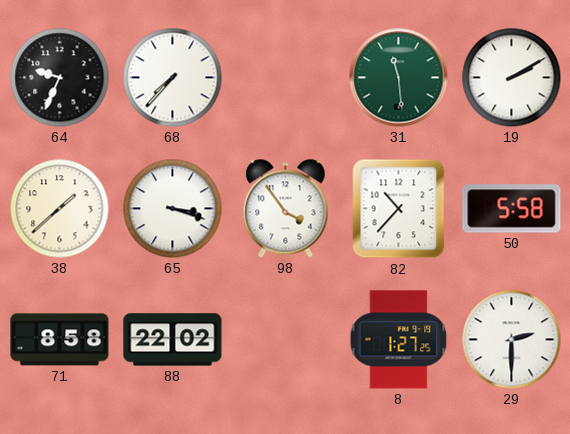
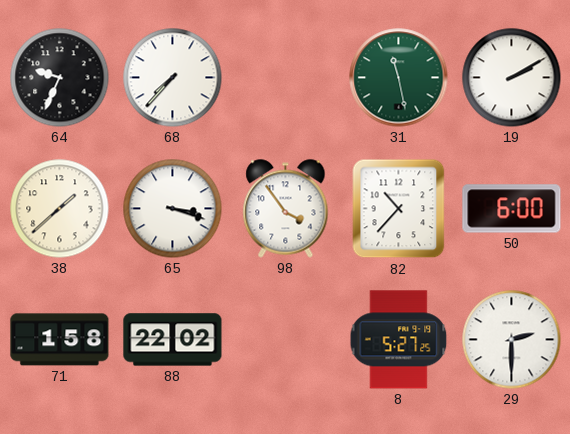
31: 11:29 -> 11:28
50: 5:58 -> 6:00
71: 8:58 -> 1:58
8: 1:27 -> 5:27
